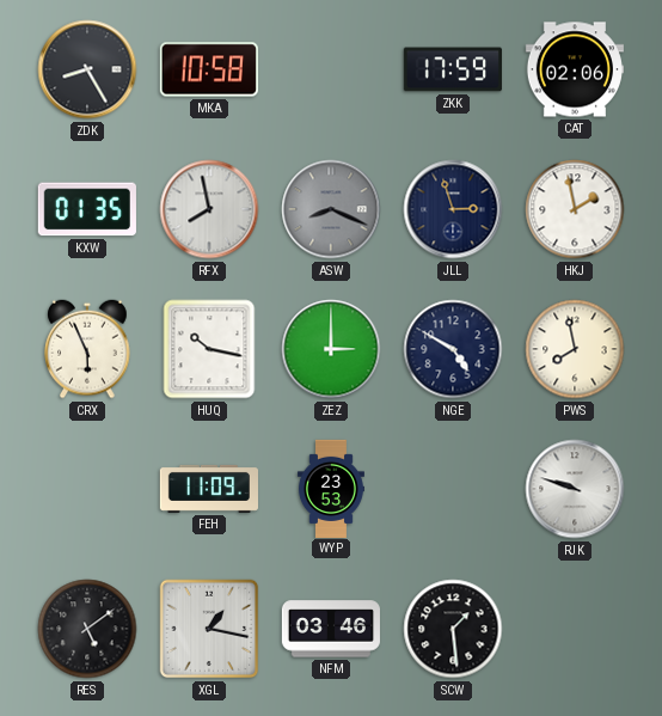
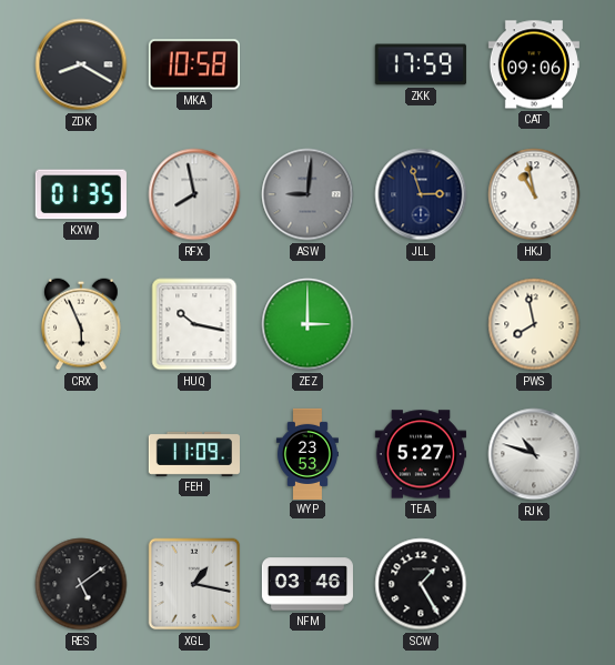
ZDK: 8:25 -> 8:20
CAT: 02:06 -> 09:06
ASW: 8:19 -> 9:01
HKJ: 1:58 -> 10:58
NGE: 4:50 -> none
TEA: none -> 5:27
RJK: 9:48 -> 10:48
SCW: 1:29 -> 1:25
